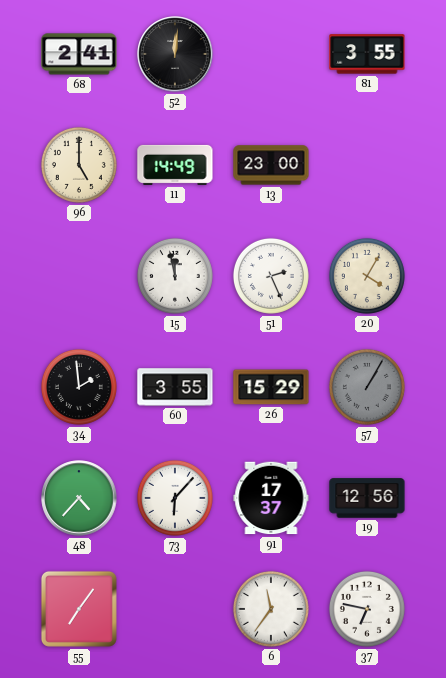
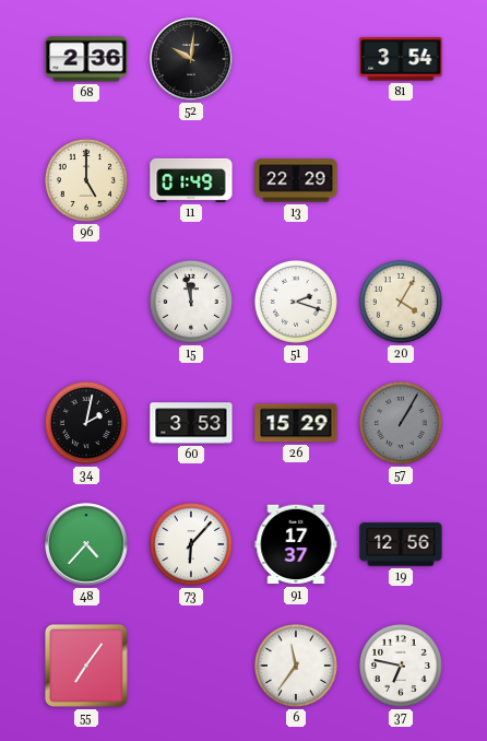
68: 2:41 -> 2:36
52: 12:01 -> 10:01
81: 3:55 -> 3:54
11: 14:49 -> 01:49
13: 23:00 -> 22:29
51: 2:26 -> 2:18
34: 1:59 -> 2:02
60: 3:55 -> 3:53
